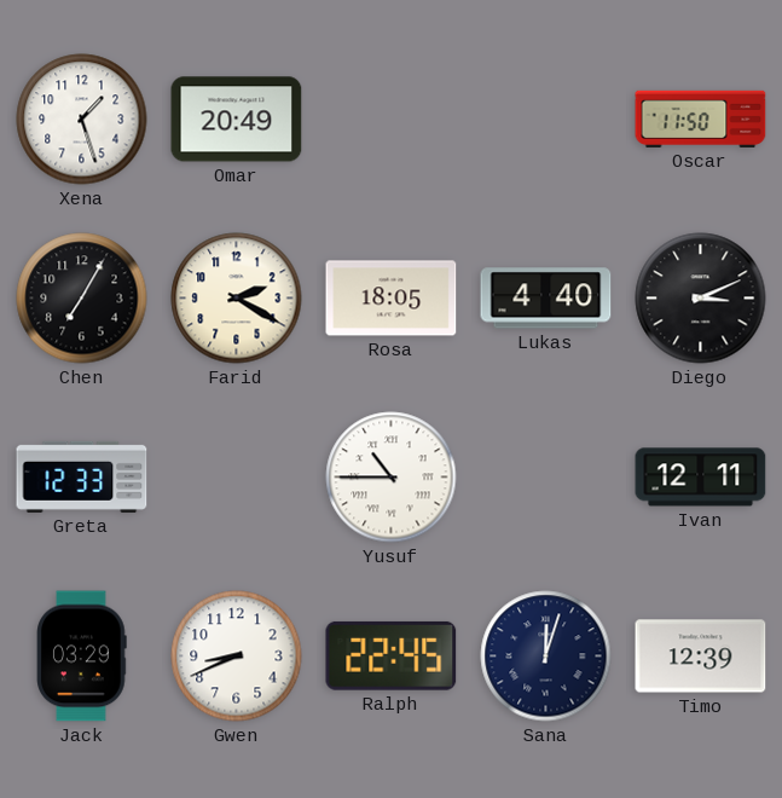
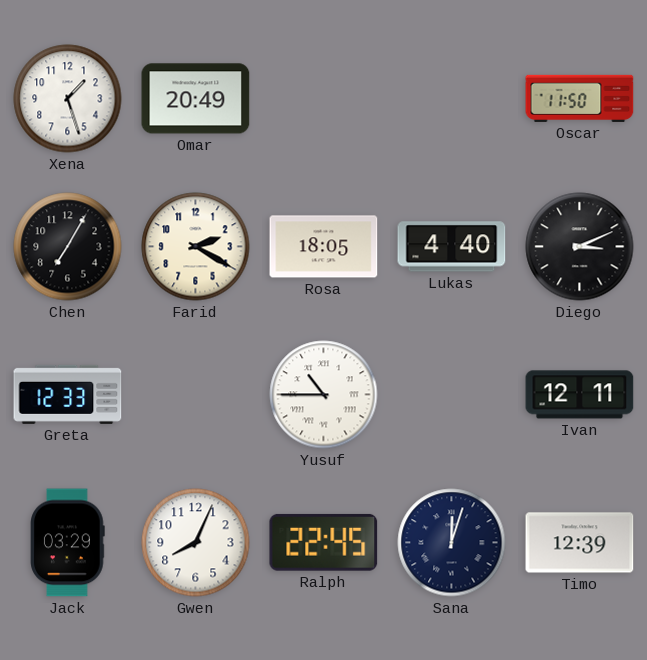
Gwen: 8:41 -> 8:04
